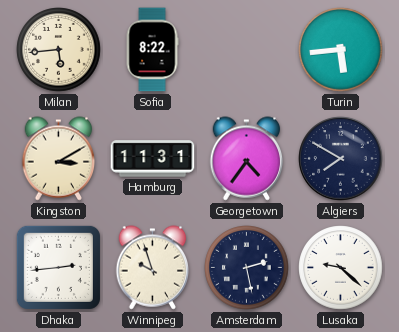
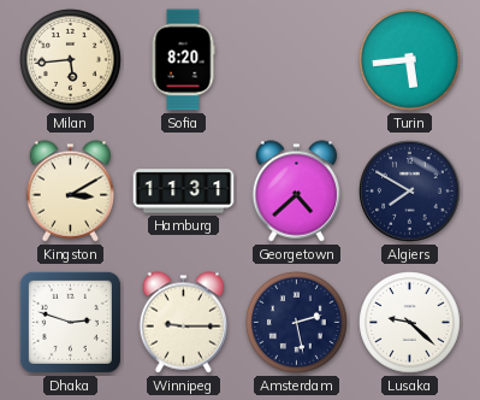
Sofia: 8:22 -> 8:20
Georgetown: 4:36 -> 4:38
Dhaka: 2:44 -> 2:48
Winnipeg: 9:57 -> 9:15
